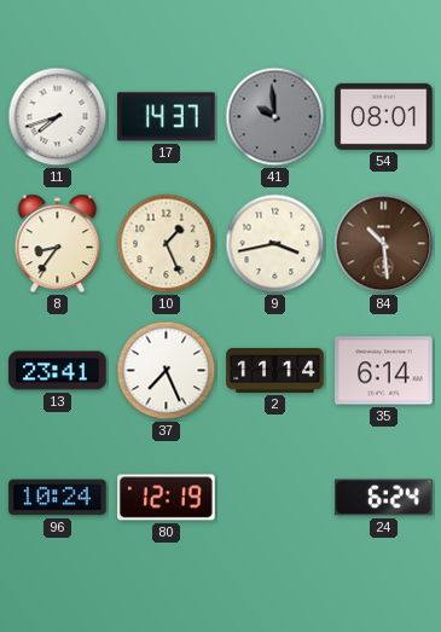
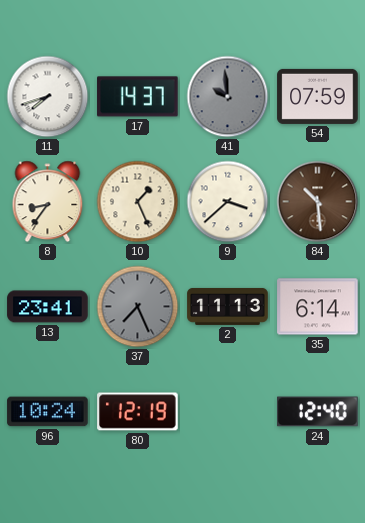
54: 08:01 -> 07:59
9: 3:43 -> 3:38
37 dial: white -> grey
2: 11:14 -> 11:13
24: 6:24 -> 12:40
